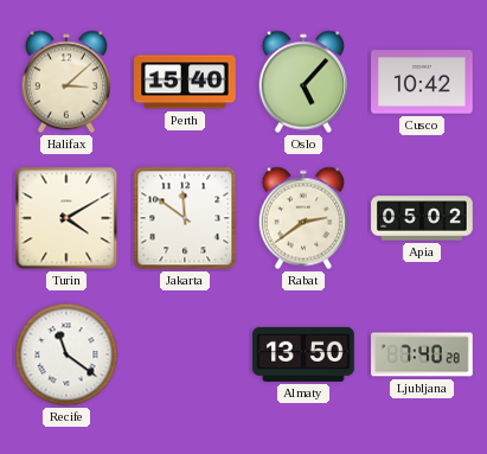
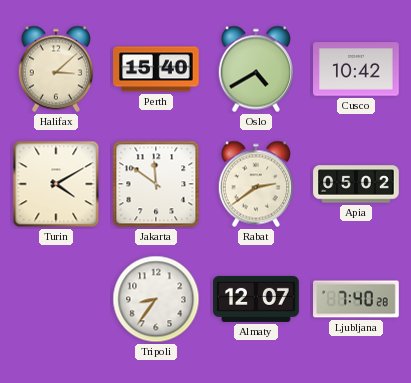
Oslo: 5:07 -> 4:40
Recife: 11:21 -> none
Tripoli: none -> 8:36
Almaty: 13:50 -> 12:07
